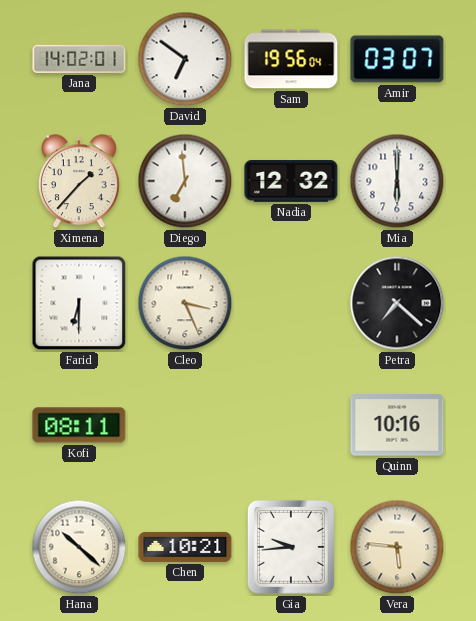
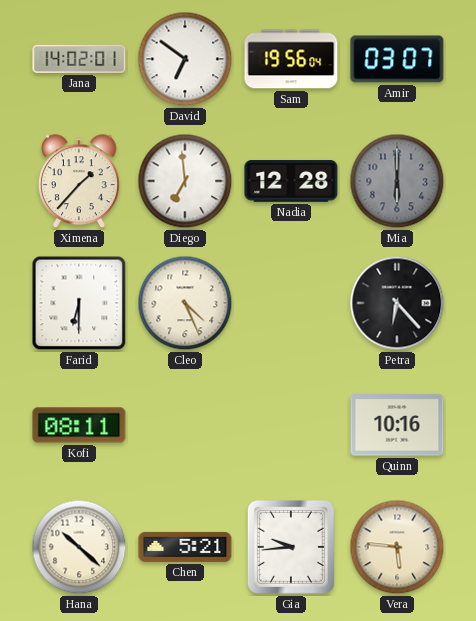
Nadia: 12:32 -> 12:28
Mia dial: white -> grey
Cleo: 3:26 -> 4:26
Petra: 7:22 -> 6:23
Chen: 10:21 -> 5:21
